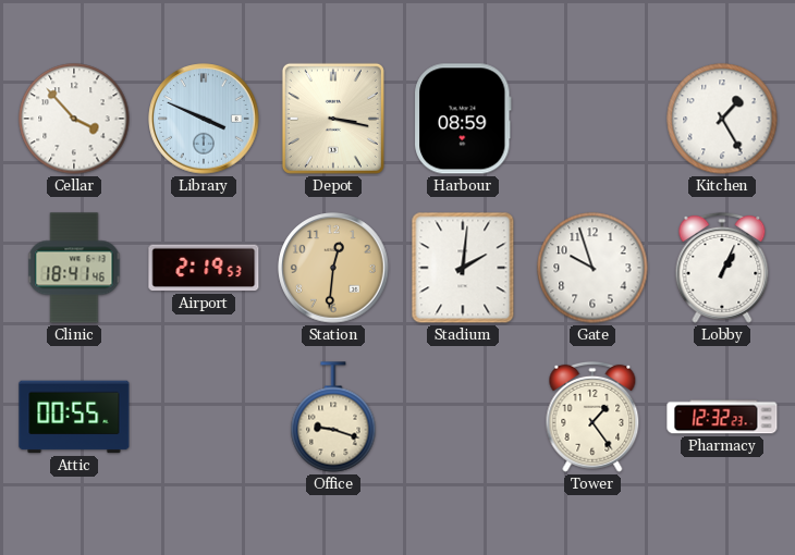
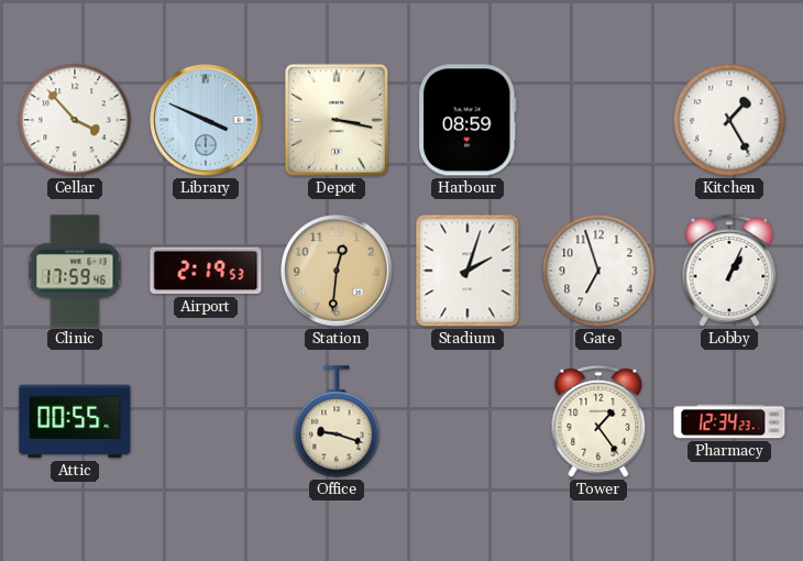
Clinic: 18:41 -> 17:59
Stadium: 2:01 -> 2:03
Gate: 9:57 -> 6:57
Pharmacy: 12:32 -> 12:34
